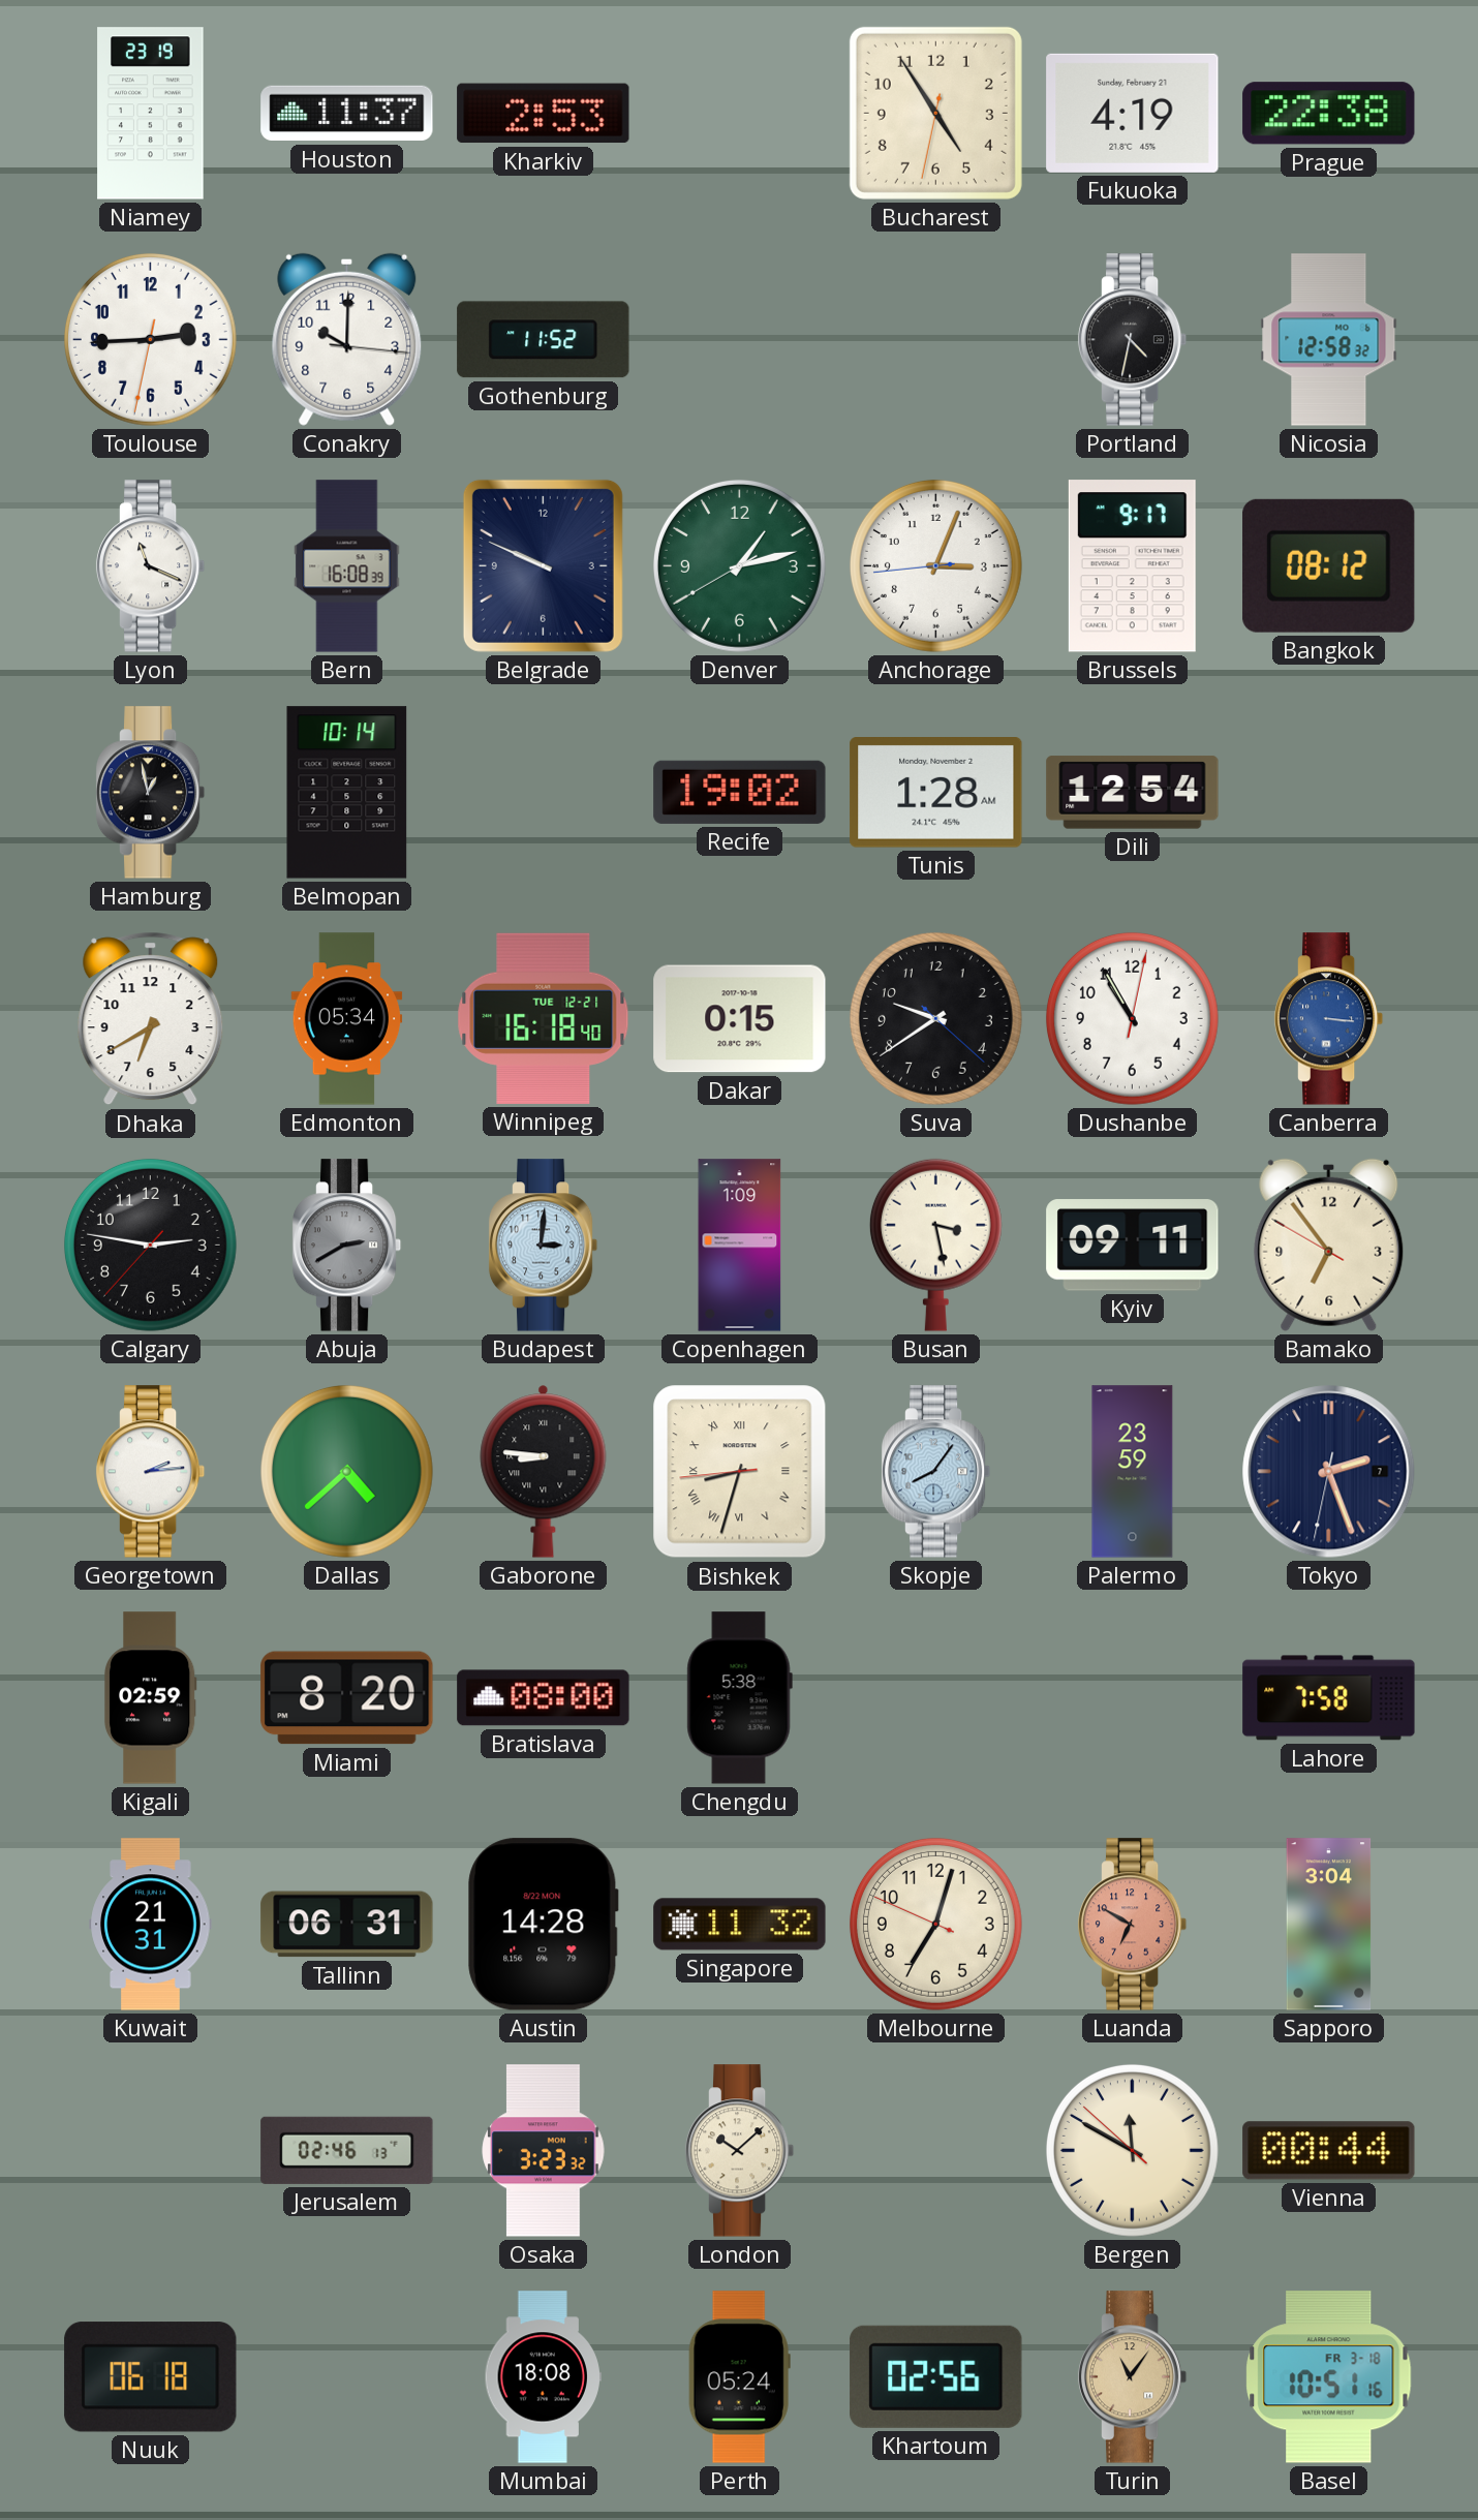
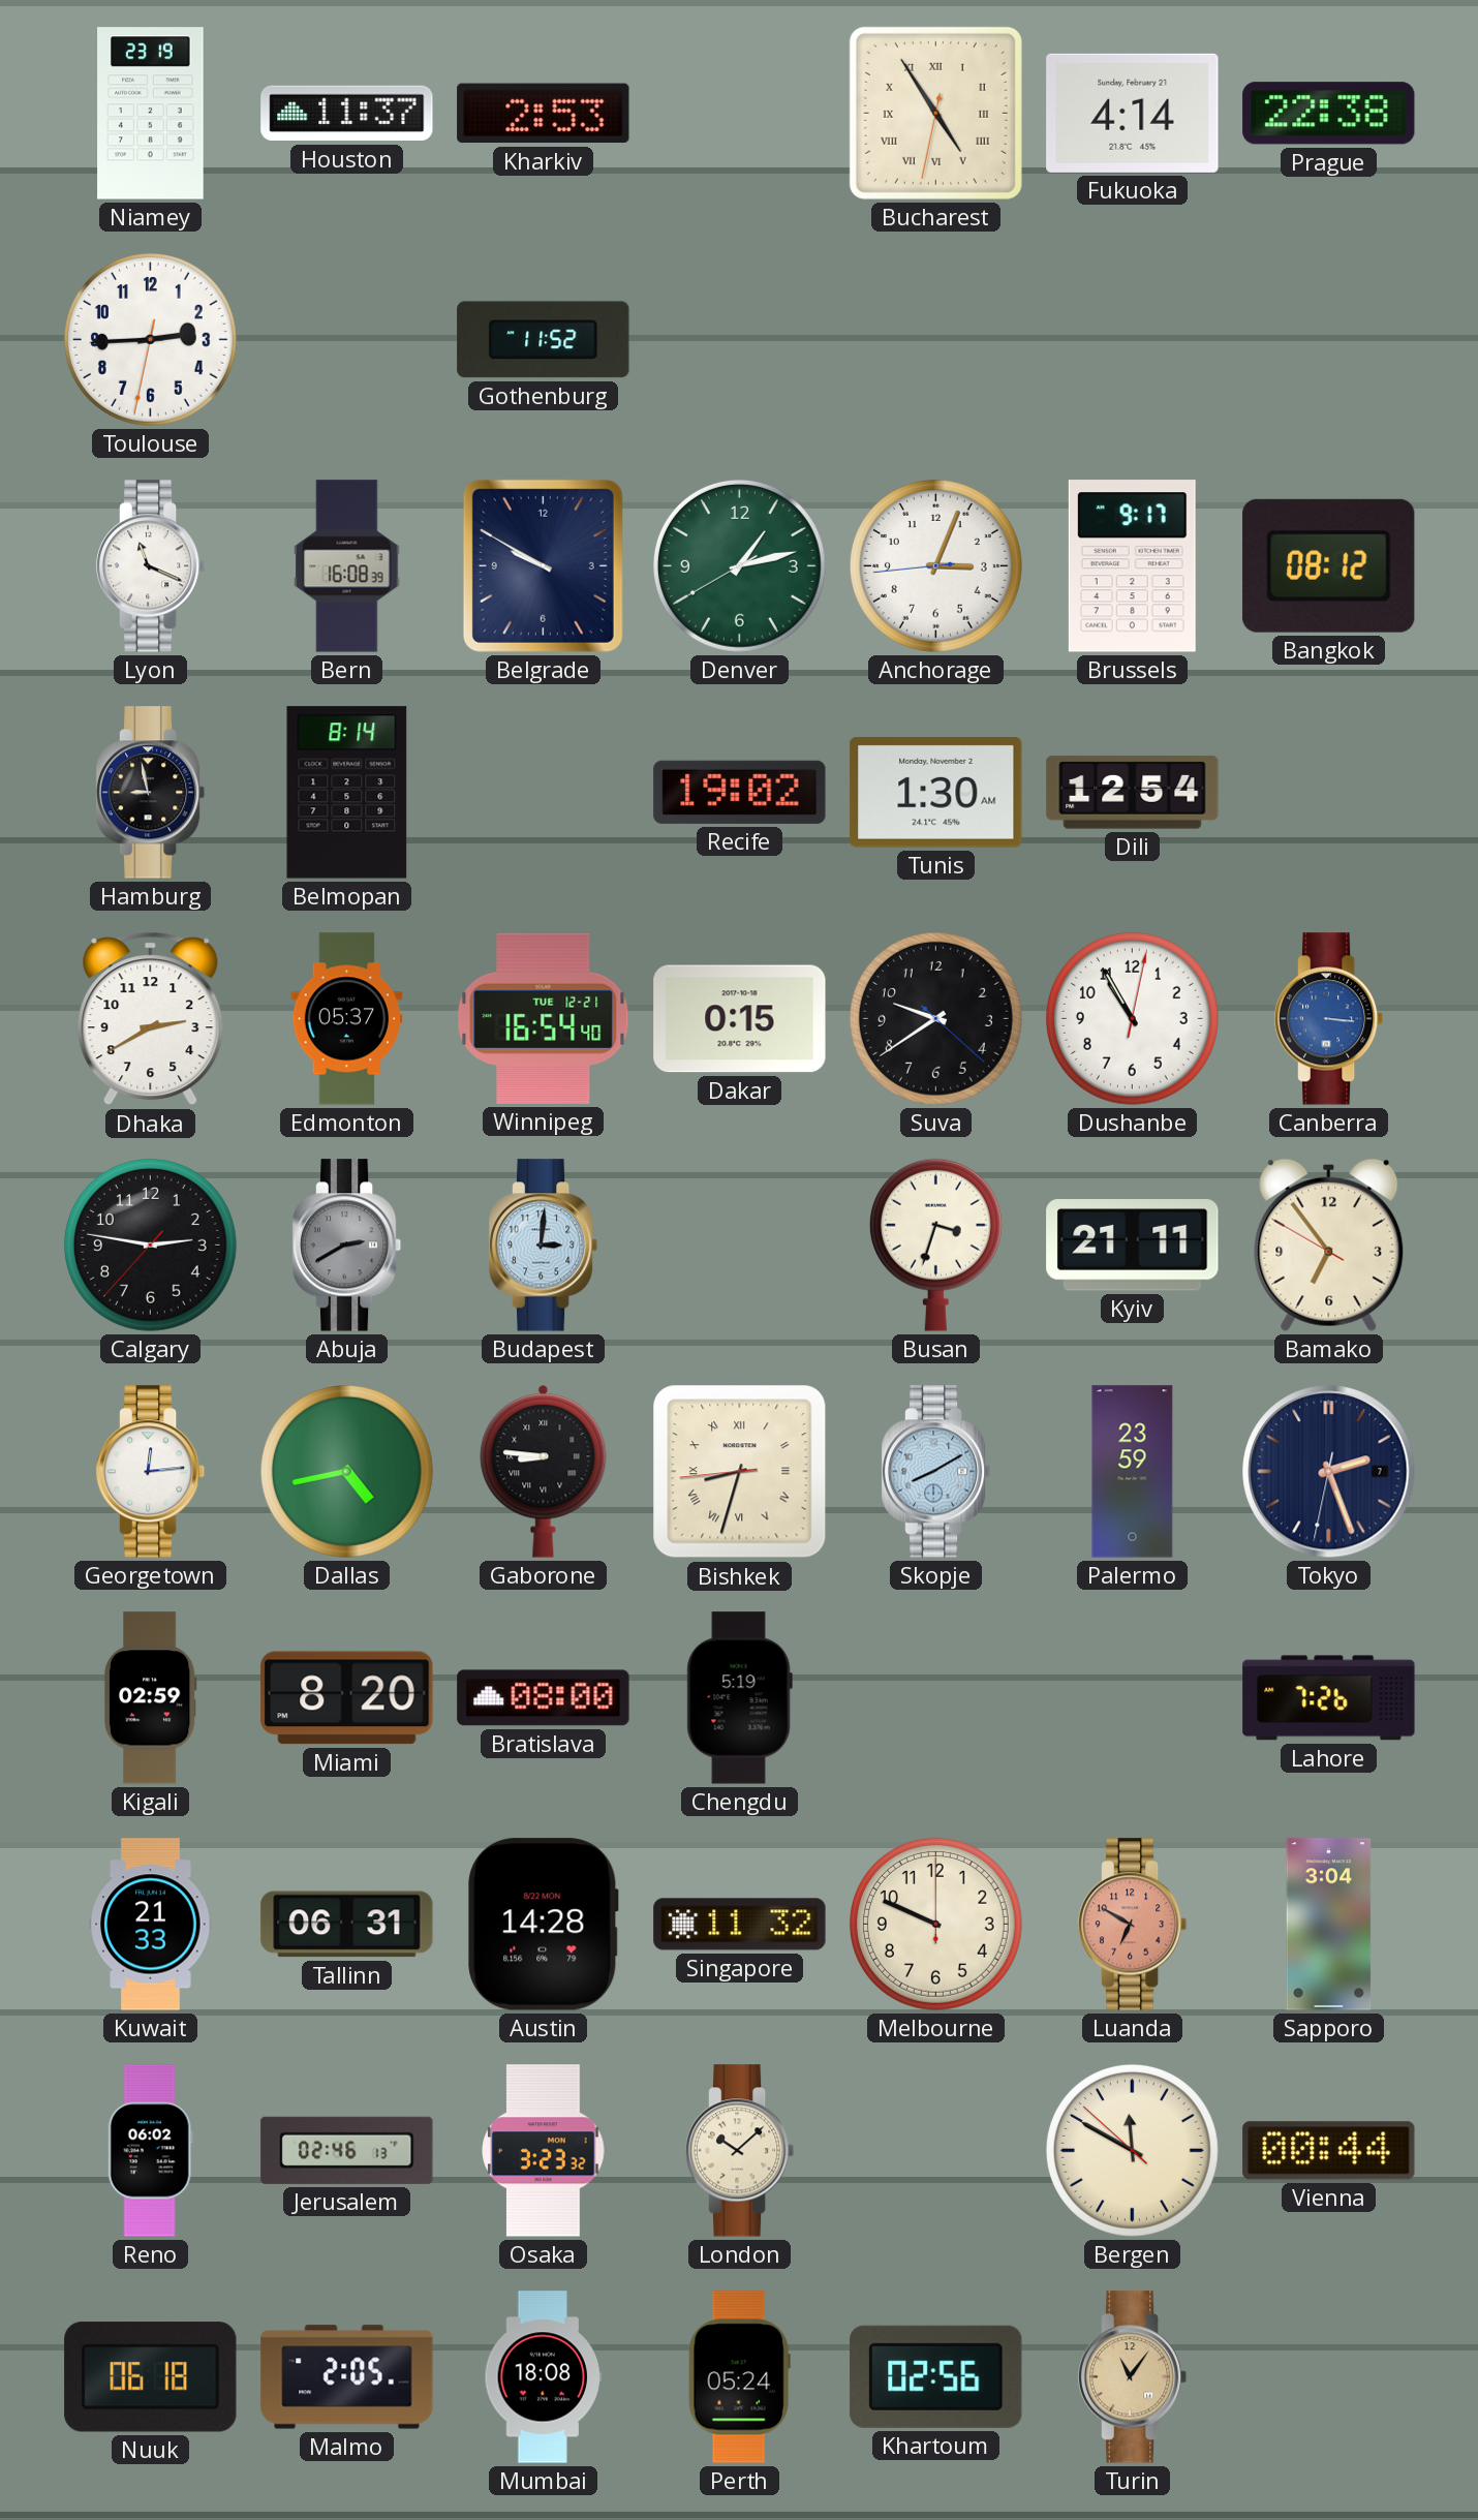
Bucharest numerals: Arabic -> Roman
Fukuoka: 4:19 -> 4:14
Conakry: 10:00 -> none
Portland: 4:32 -> none
Nicosia: 12:58 -> none
Belgrade: 9:49 -> 9:50
Hamburg: 12:58 -> 8:58
Belmopan: 10:14 -> 8:14
Tunis: 1:28 -> 1:30
Dhaka: 6:40 -> 2:40
Edmonton: 05:34 -> 05:37
Winnipeg: 16:18 -> 16:54
Copenhagen: 1:09 -> none
Busan: 3:28 -> 3:33
Kyiv: 09:11 -> 21:11
Georgetown: 2:14 -> 12:14
Dallas: 4:38 -> 4:43
Skopje: 8:06 -> 8:10
Chengdu: 5:38 -> 5:19
Lahore: 7:58 -> 7:26
Kuwait: 21:31 -> 21:33
Melbourne: 7:02 -> 9:49
Reno: none -> 06:02
Malmo: none -> 2:05
Basel: 10:51 -> none
